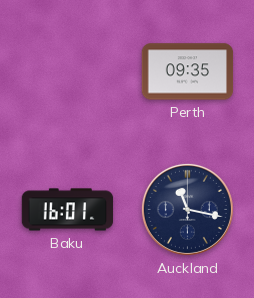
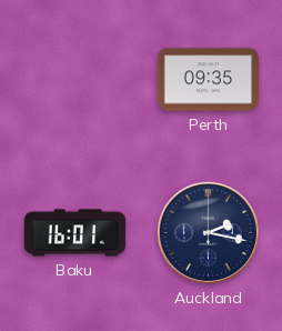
Auckland: 11:17 -> 2:17
